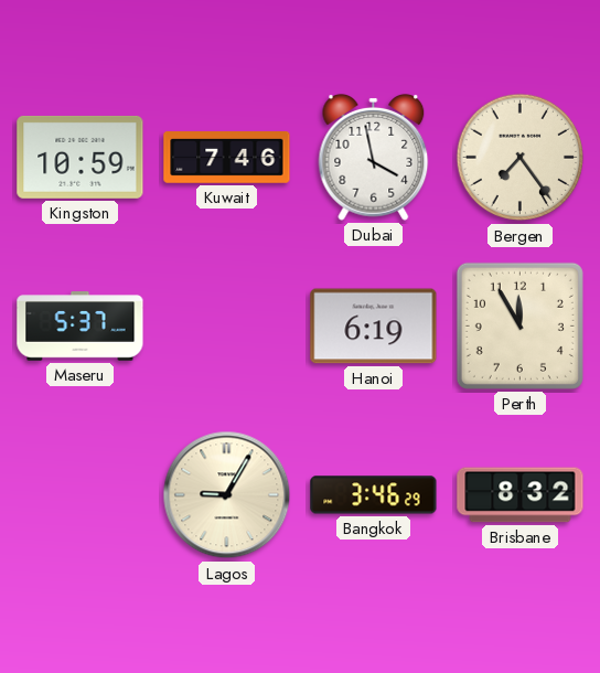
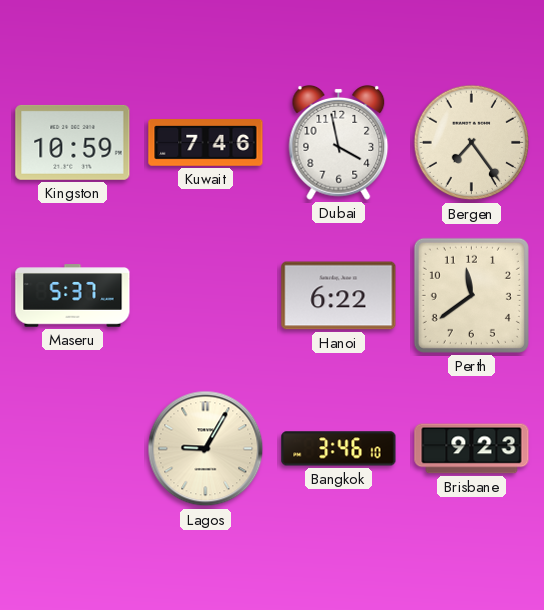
Hanoi: 6:19 -> 6:22
Perth: 11:55 -> 11:39
Bangkok: 3:46:29 -> 3:46:10
Brisbane: 8:32 -> 9:23
